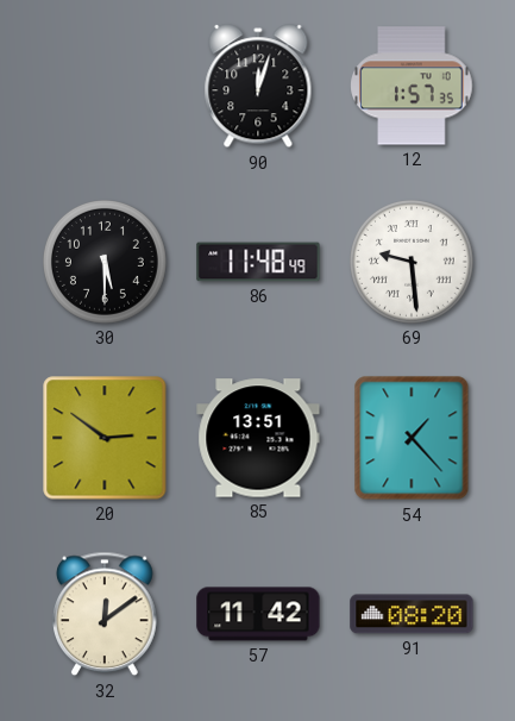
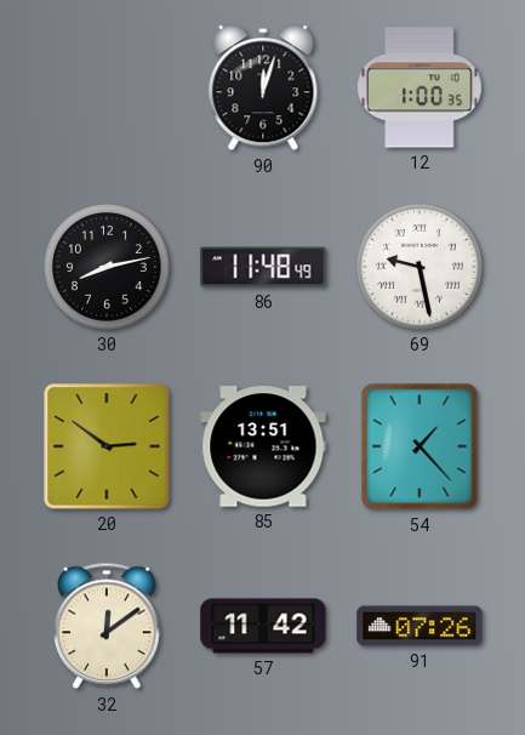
12: 1:57 -> 1:00
30: 5:30 -> 8:13
69: 9:29 -> 9:28
91: 08:20 -> 07:26
